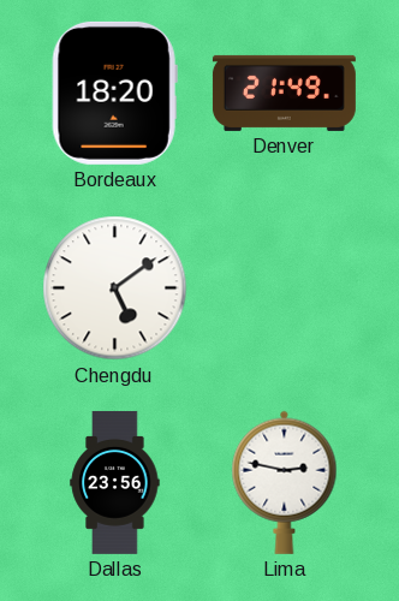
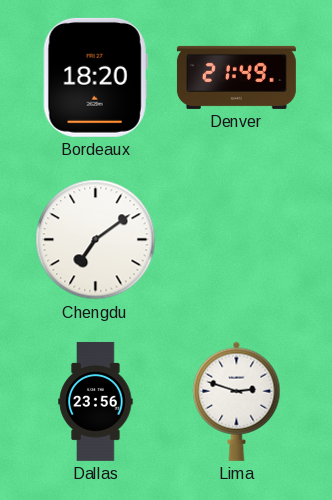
Chengdu: 5:09 -> 7:09
Lima: 2:47 -> 2:48
